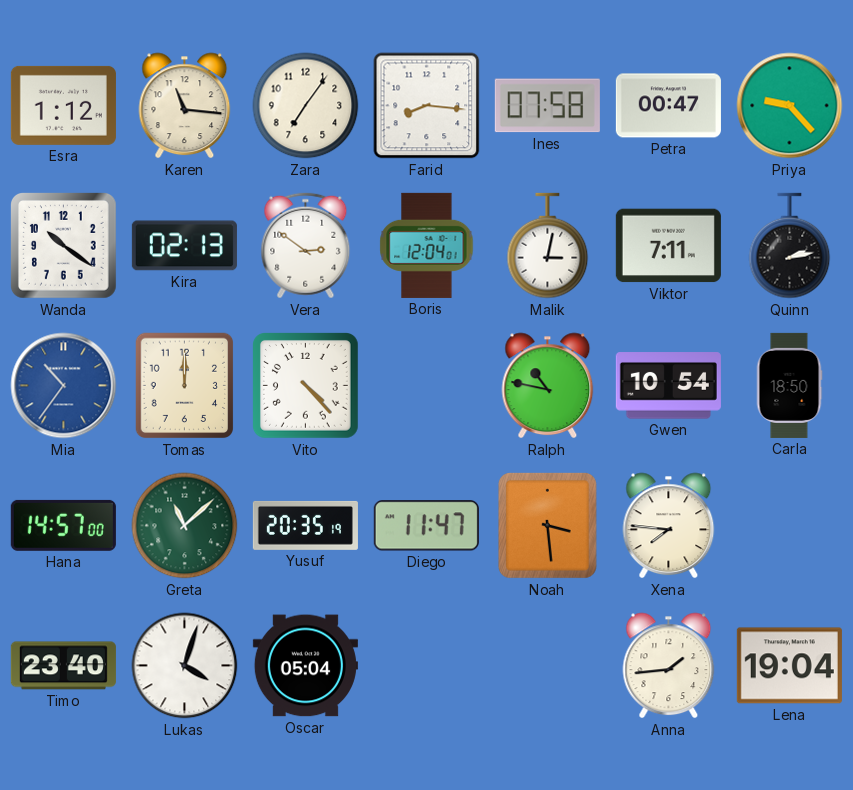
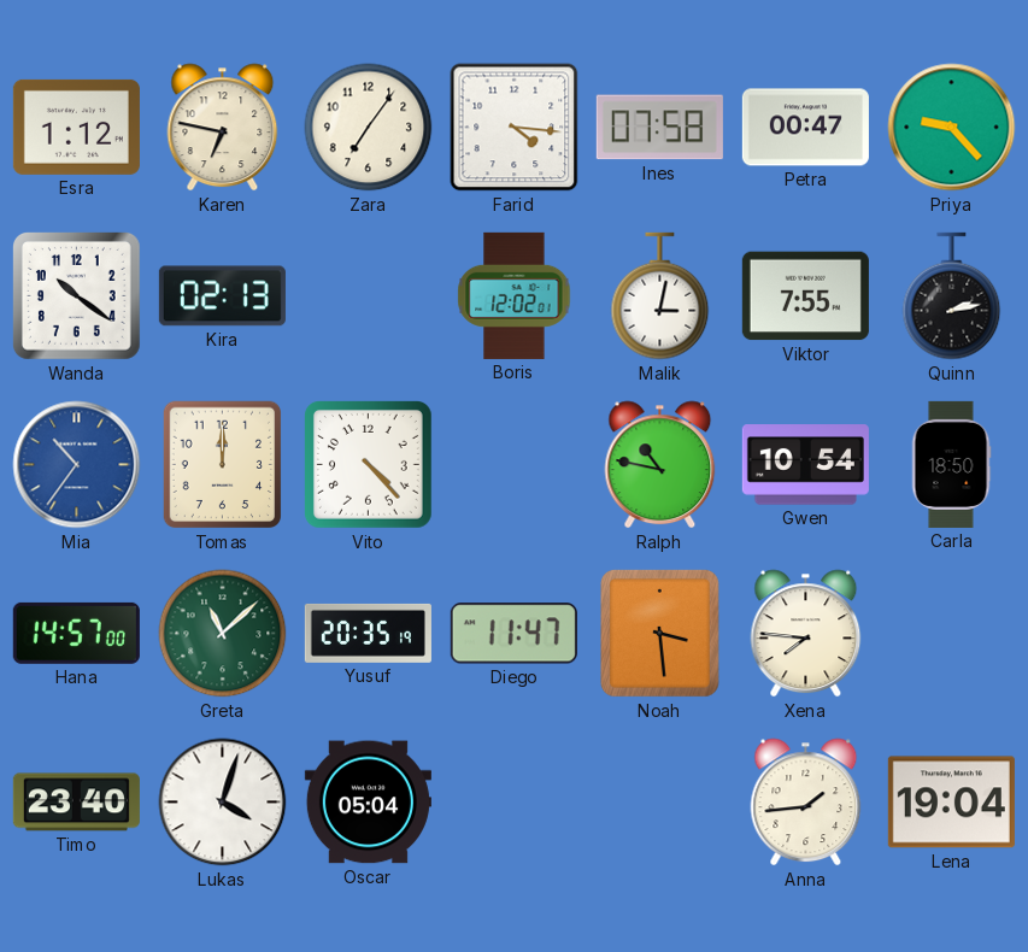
Karen: 11:16 -> 6:47
Farid: 8:16 -> 4:16
Vera: 2:51 -> none
Boris: 12:04 -> 12:02
Viktor: 7:11 -> 7:55
